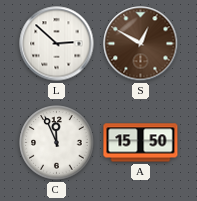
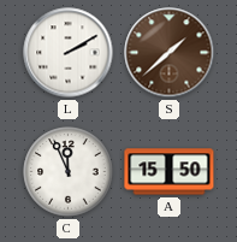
L: 2:52 -> 2:10
S: 12:50 -> 1:38
